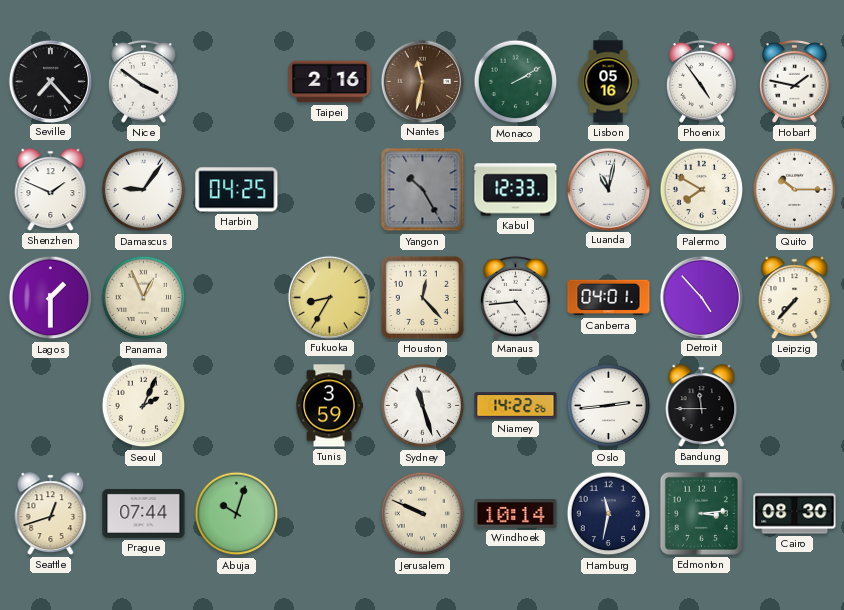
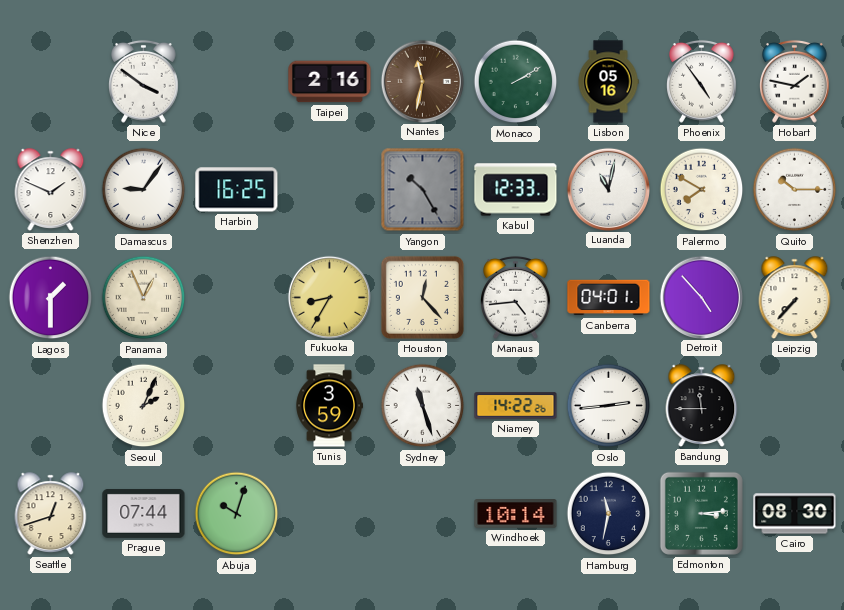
Seville: 7:23 -> none
Harbin: 04:25 -> 16:25
Jerusalem: 9:49 -> none
